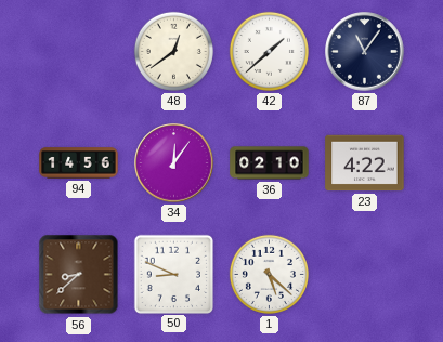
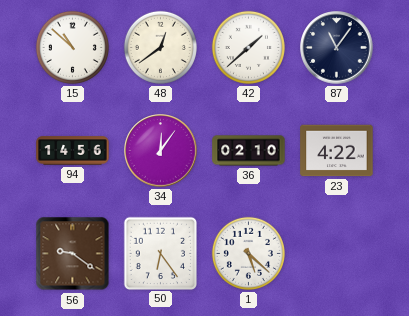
15: none -> 10:52
56: 8:38 -> 9:21
50: 8:49 -> 6:24
